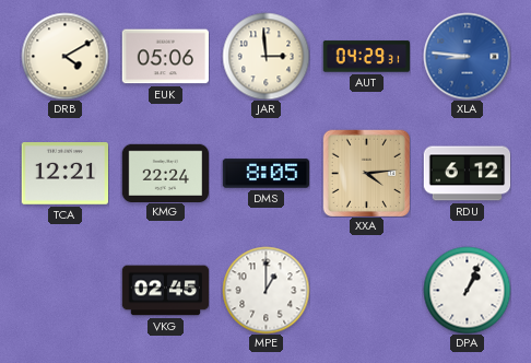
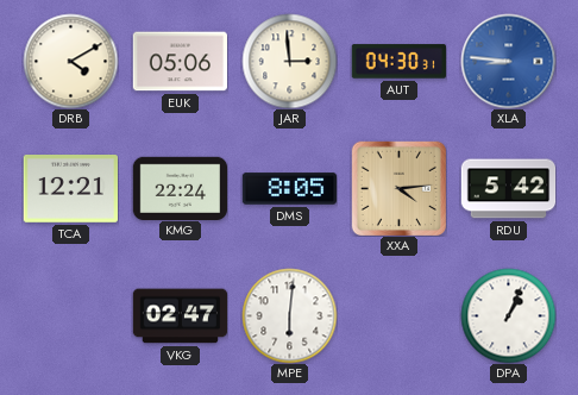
AUT: 04:29 -> 04:30
RDU: 6:12 -> 5:42
VKG: 02:45 -> 02:47
MPE: 1:00 -> 6:01
